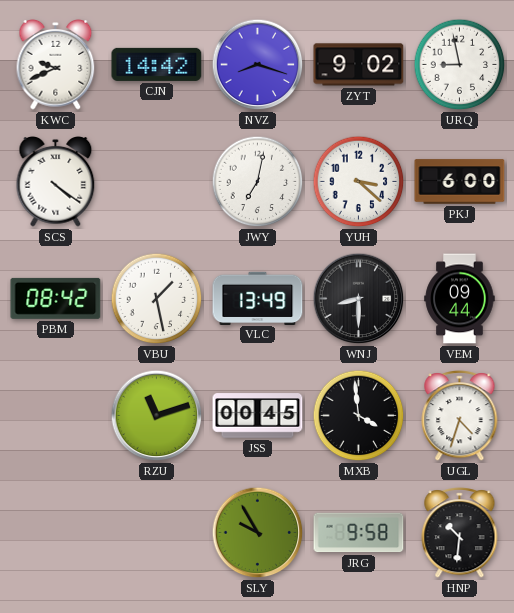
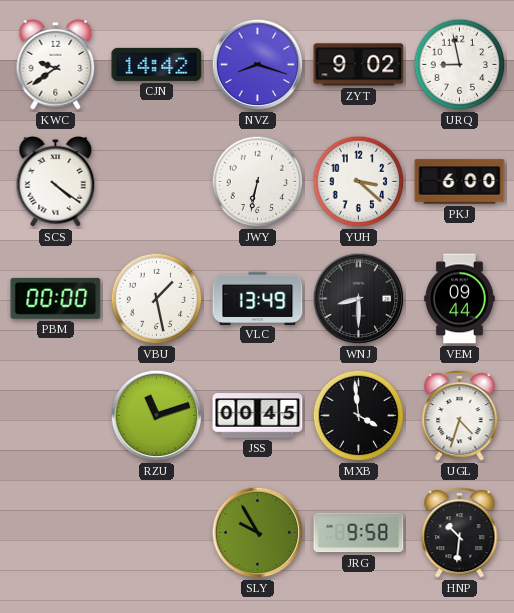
KWC: 9:41 -> 9:39
JWY: 7:02 -> 6:32
PBM: 08:42 -> 00:00
